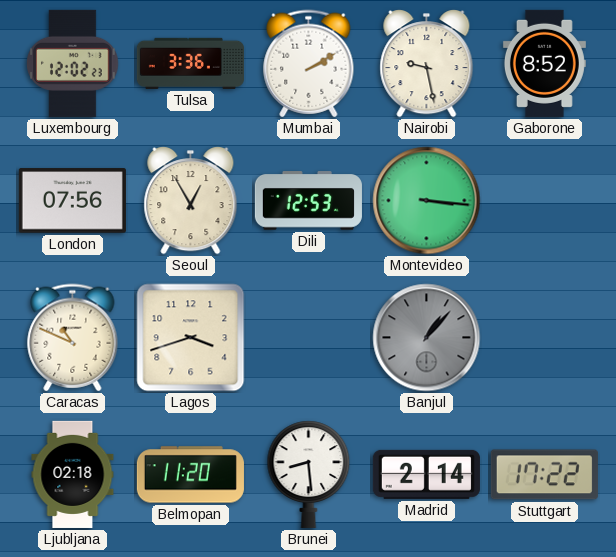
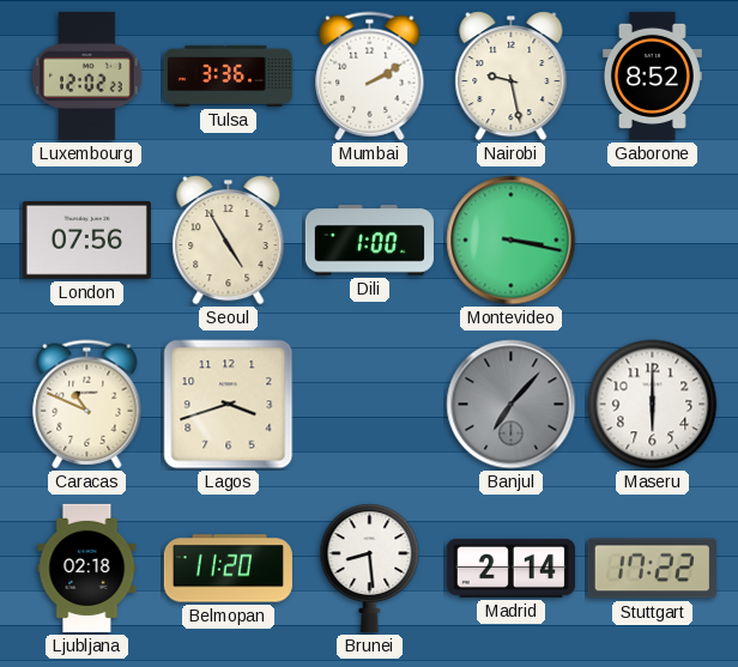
Seoul: 12:55 -> 4:55
Dili: 12:53 -> 1:00
Montevideo: 3:16 -> 3:17
Banjul: 1:07 -> 7:07
Maseru: none -> 6:00
